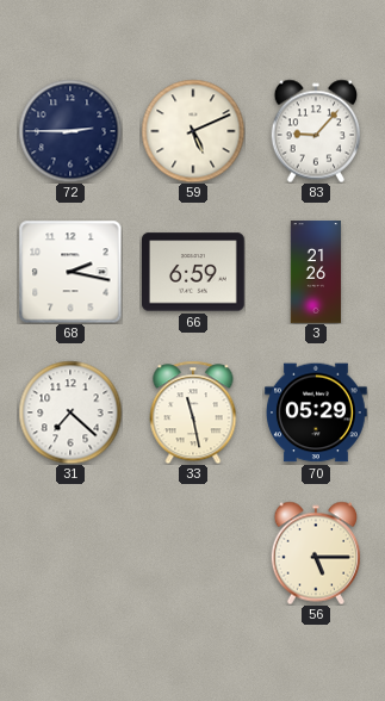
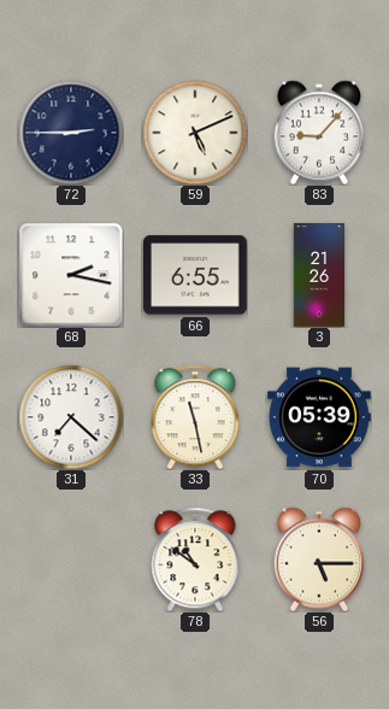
66: 6:59 -> 6:55
70: 05:29 -> 05:39
78: none -> 10:51
